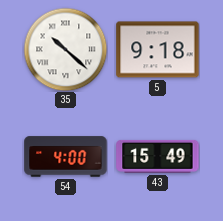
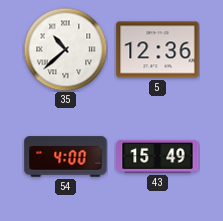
35: 10:22 -> 10:38
5: 9:18 -> 12:36
